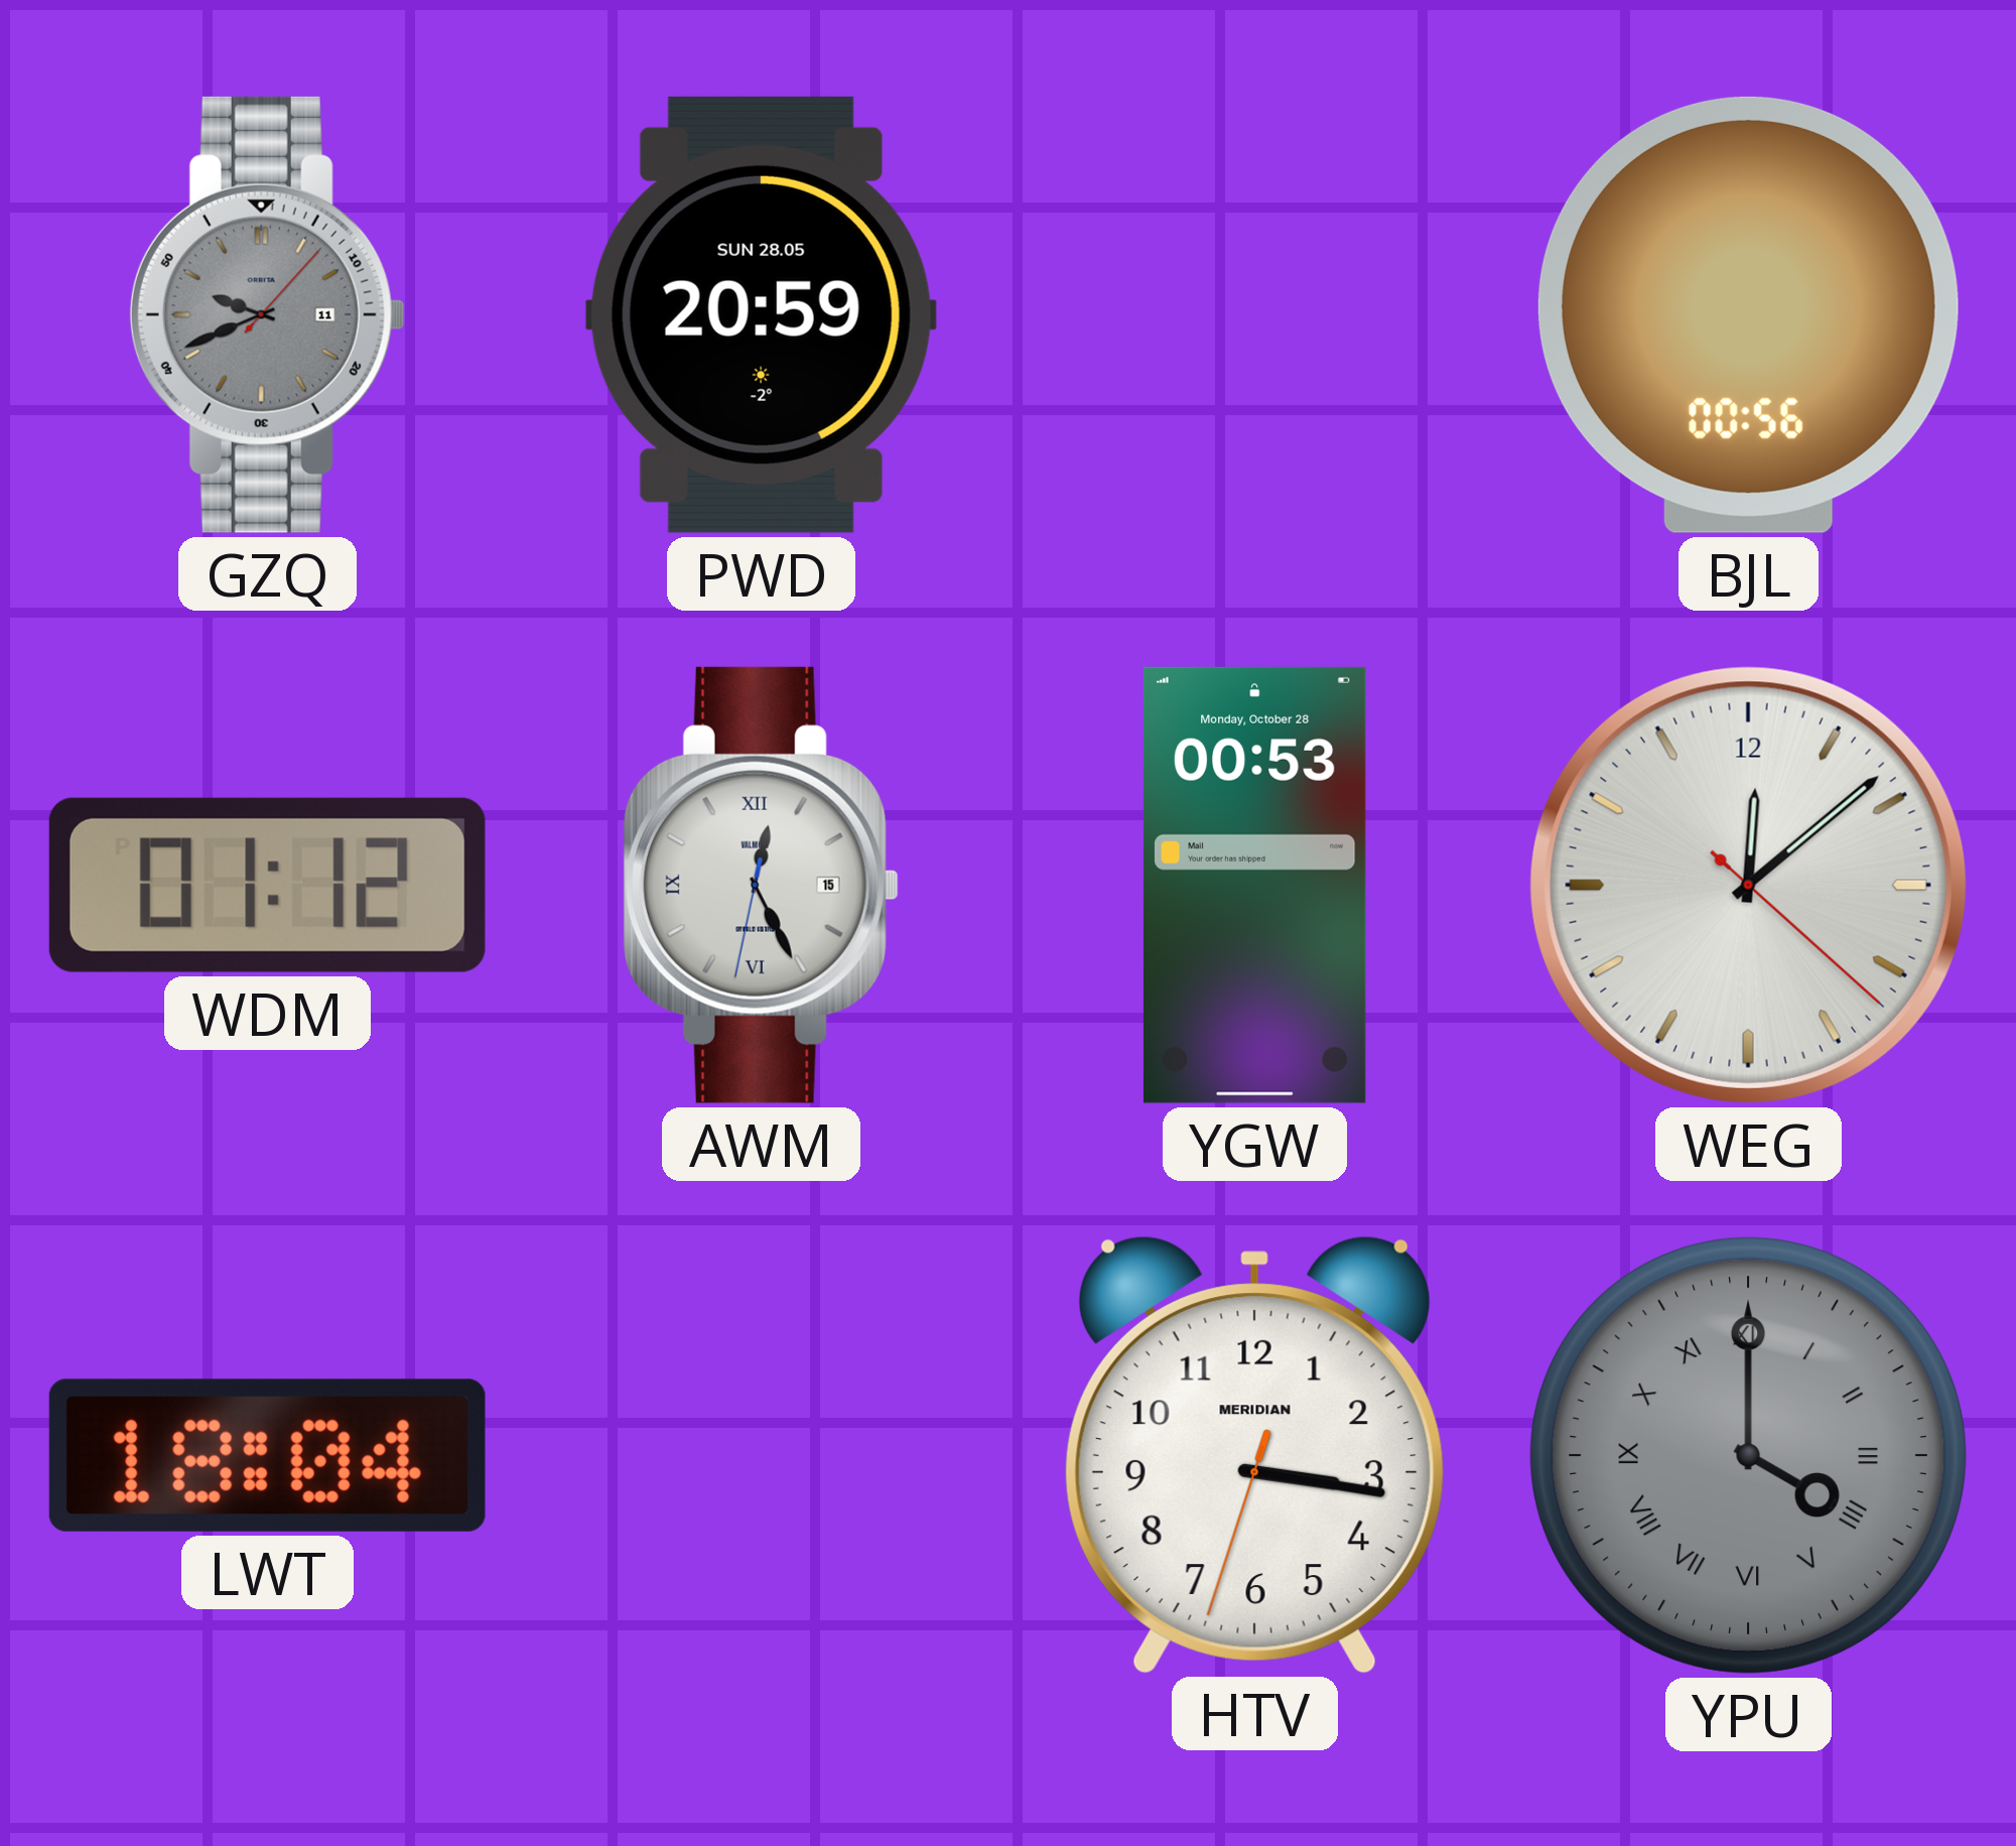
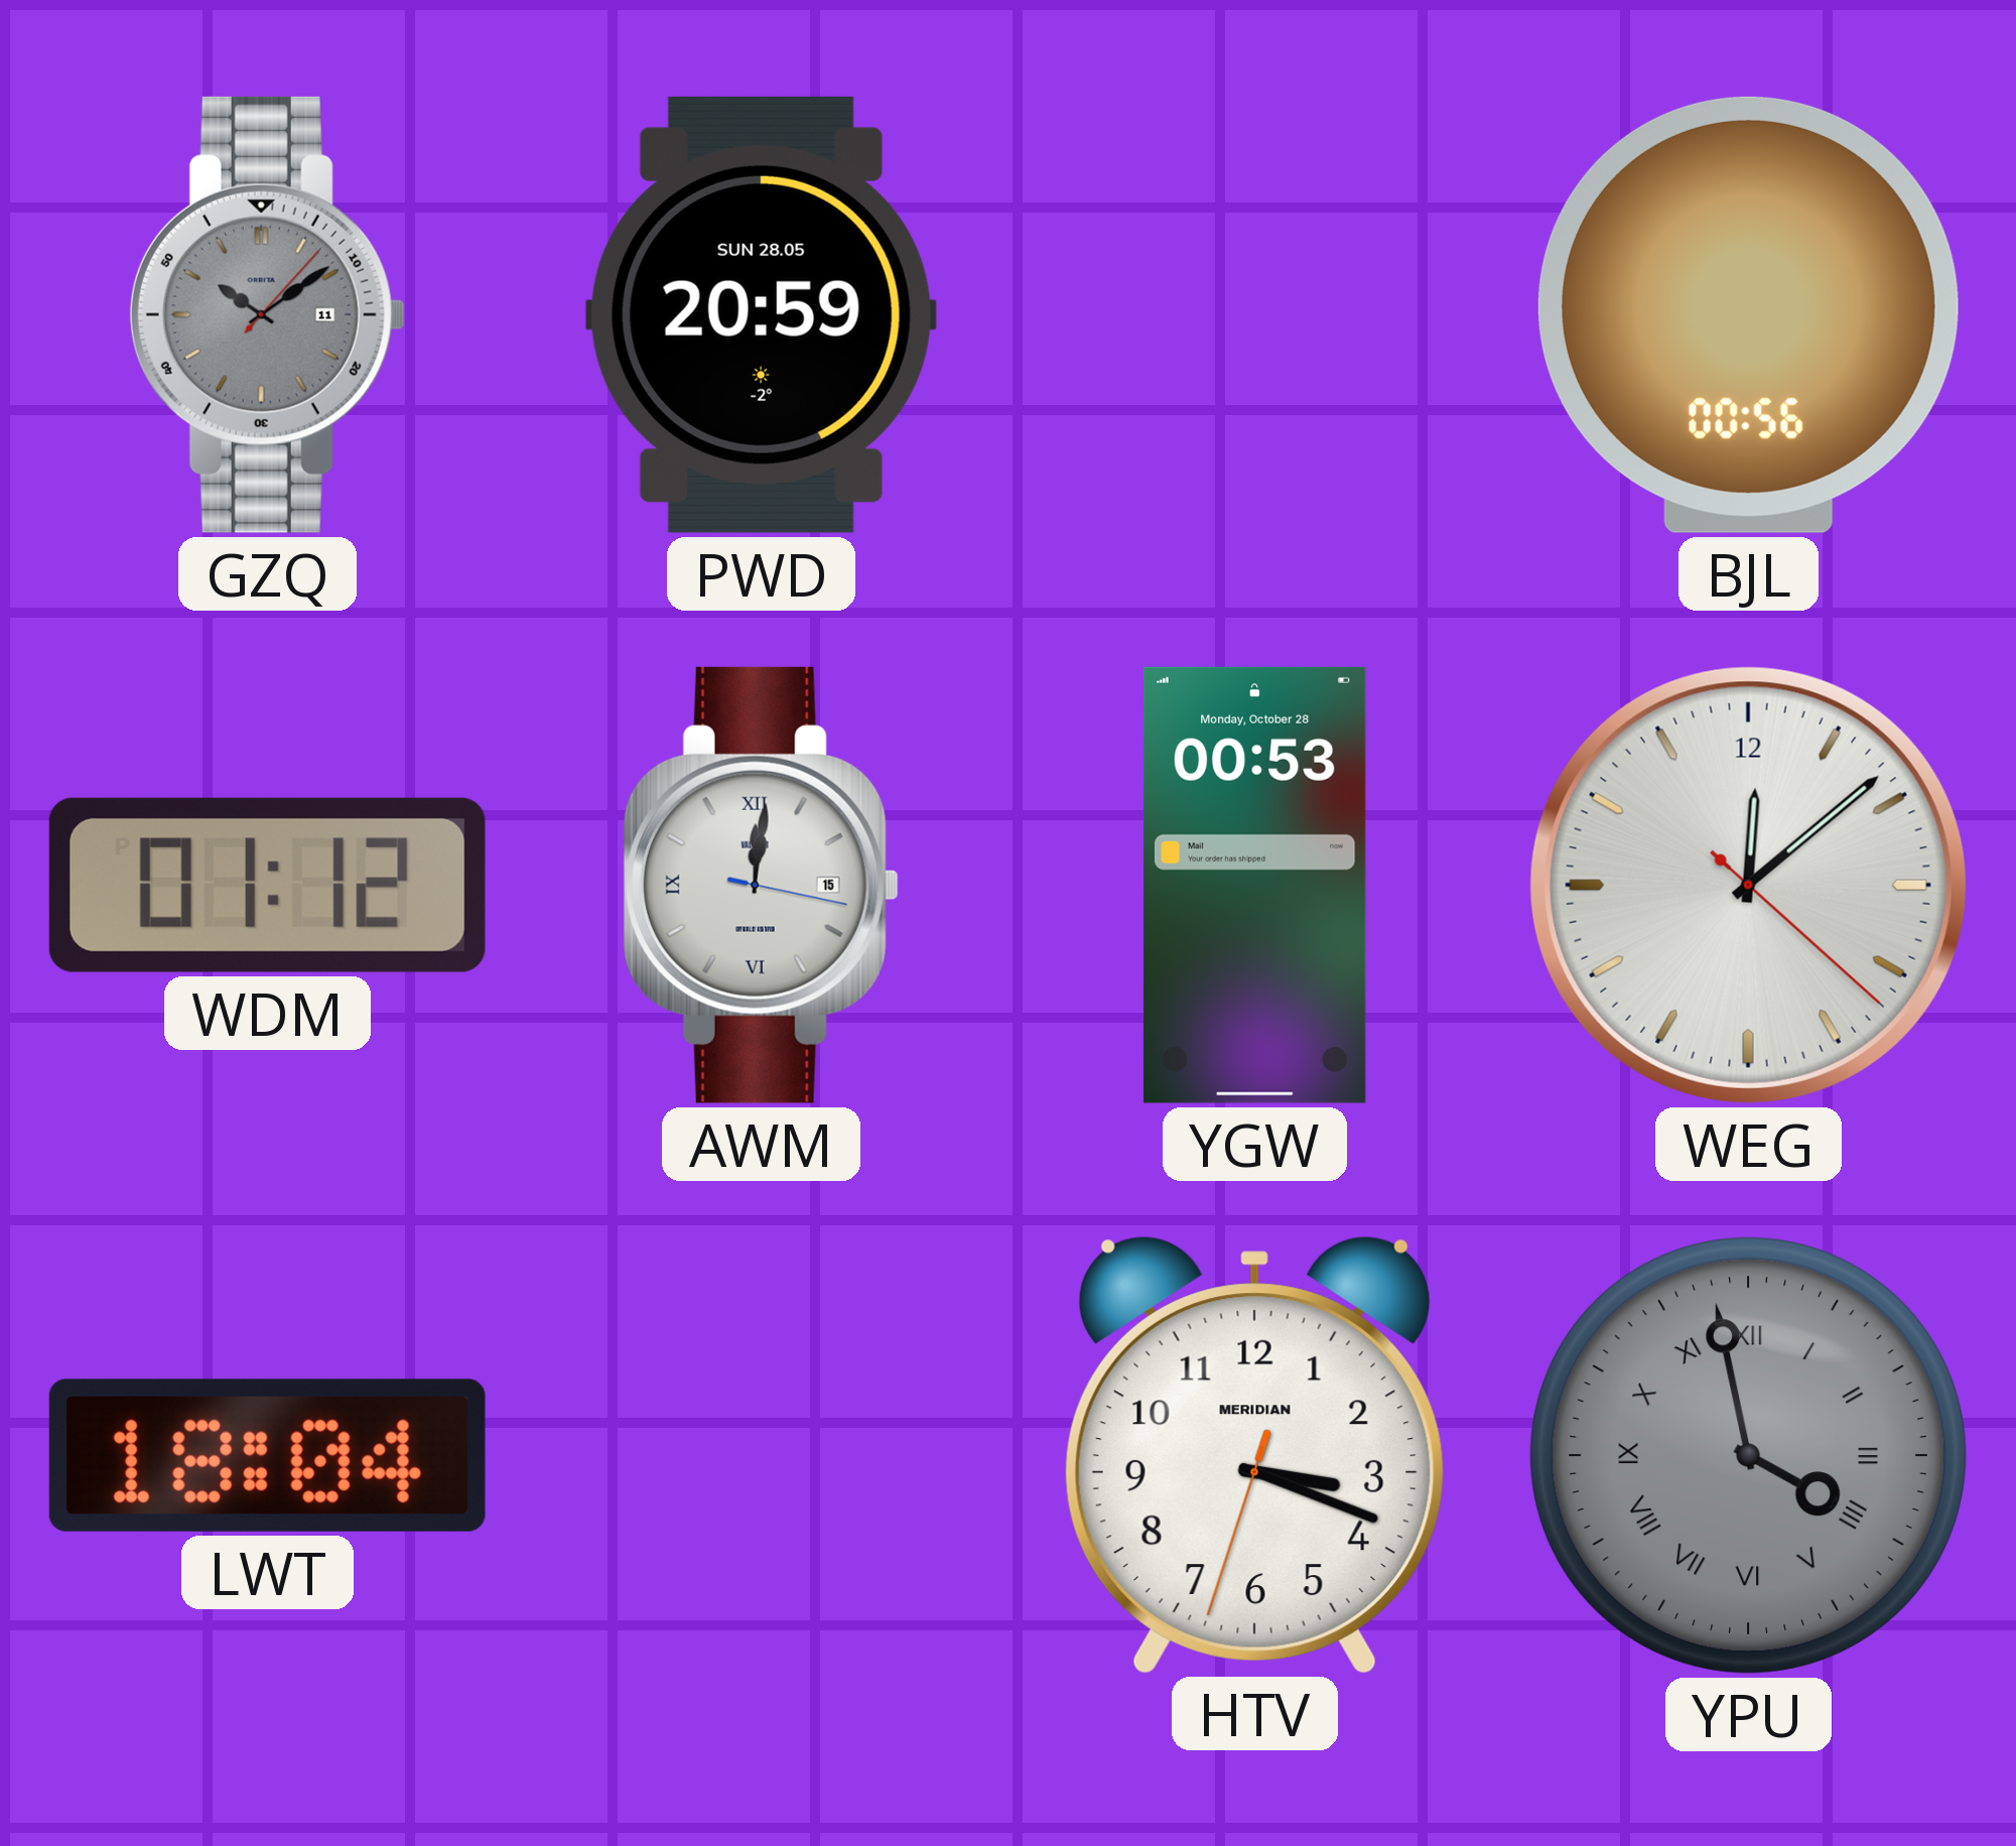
GZQ: 9:41 -> 10:09
AWM: 12:25 -> 12:01
HTV: 3:16 -> 3:18
YPU: 4:00 -> 3:58
